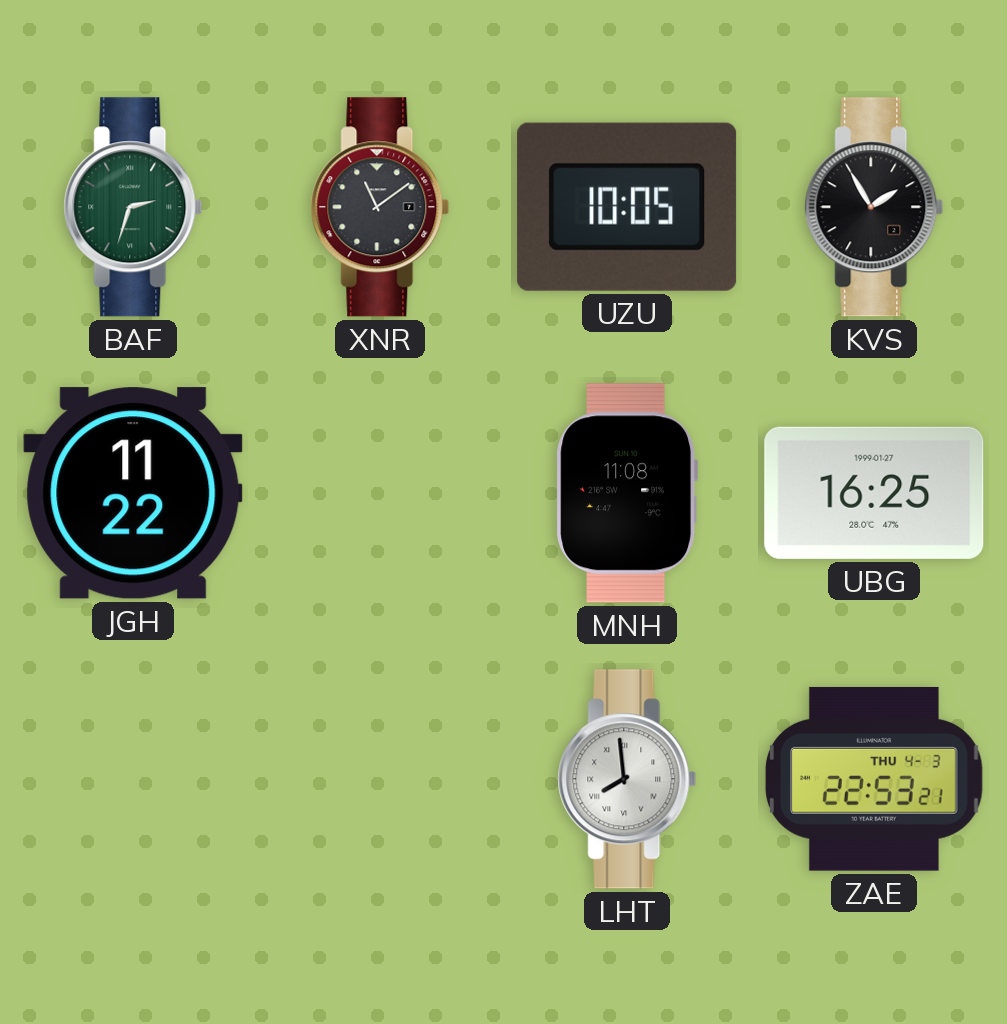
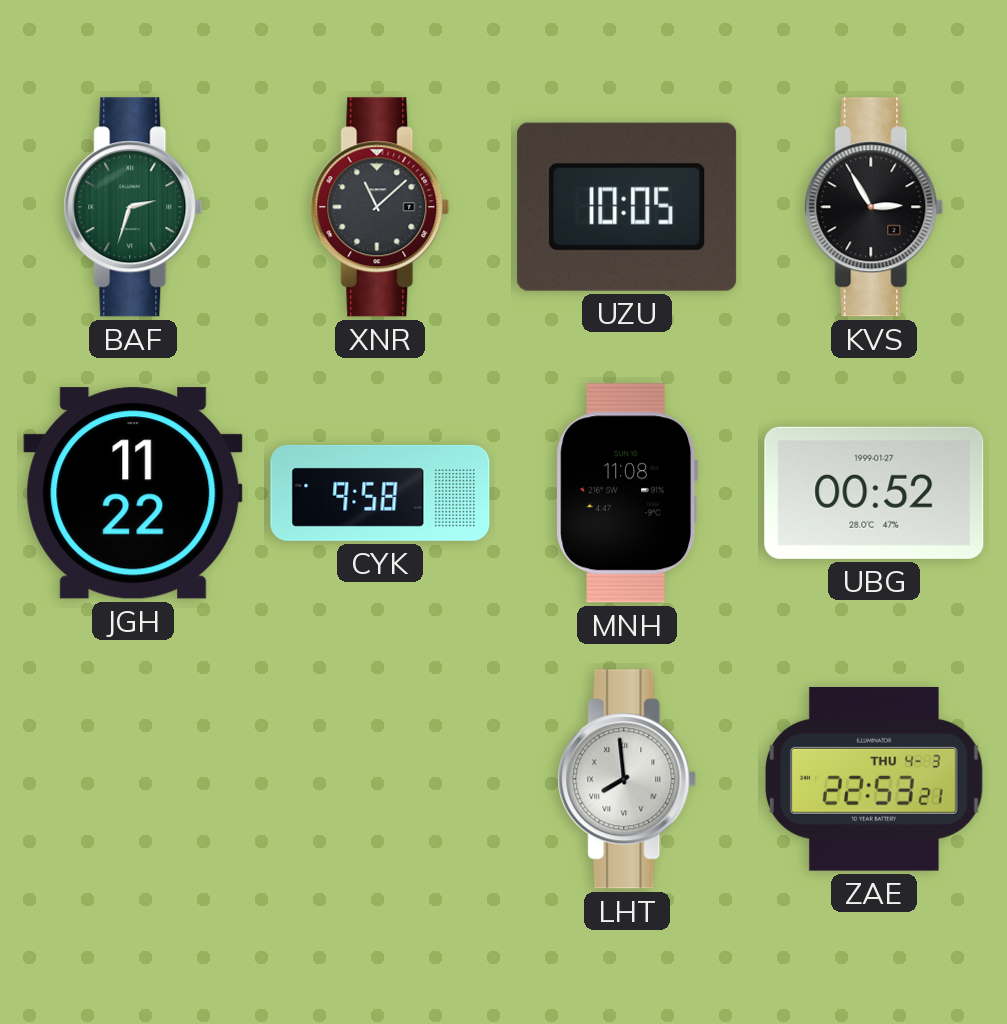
XNR: 11:09 -> 11:08
KVS: 1:55 -> 2:55
CYK: none -> 9:58
UBG: 16:25 -> 00:52
